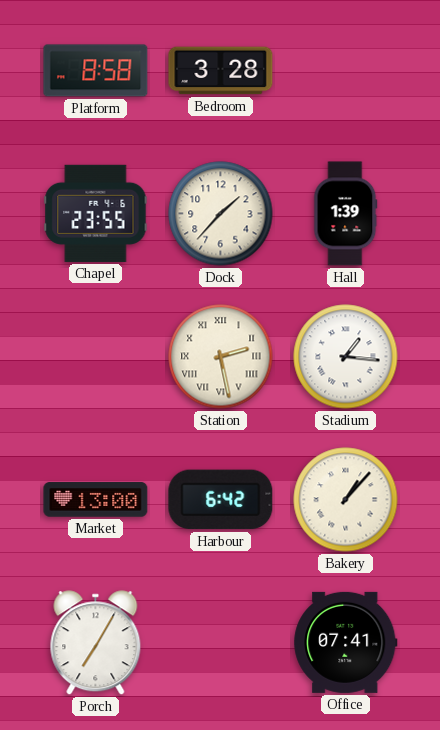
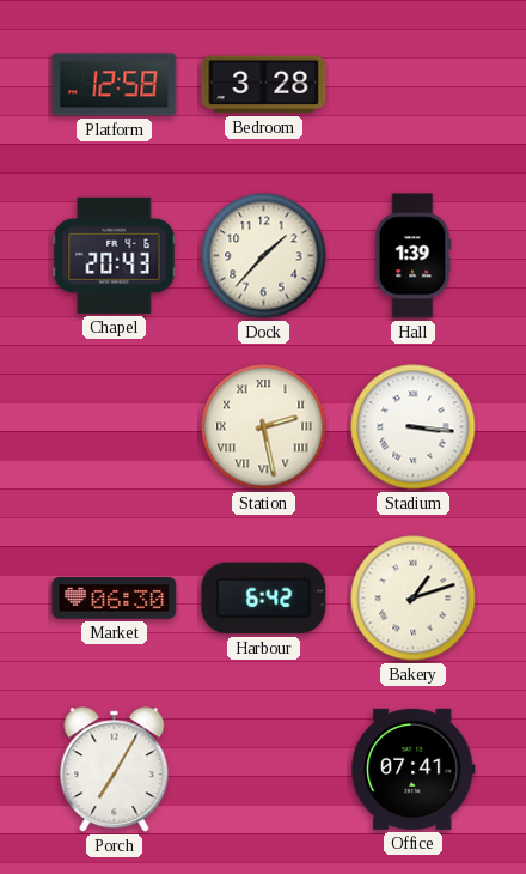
Platform: 8:58 -> 12:58
Chapel: 23:55 -> 20:43
Stadium: 1:16 -> 3:16
Market: 13:00 -> 06:30
Bakery: 1:07 -> 1:12
